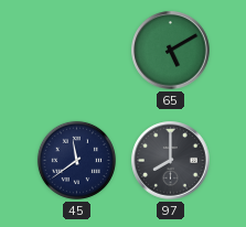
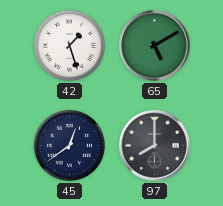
42: none -> 1:27
45: 11:39 -> 12:39
